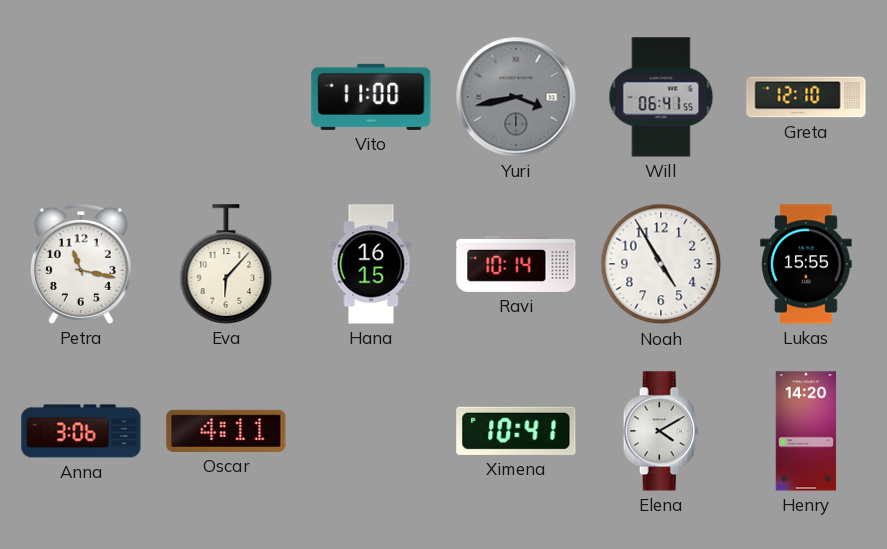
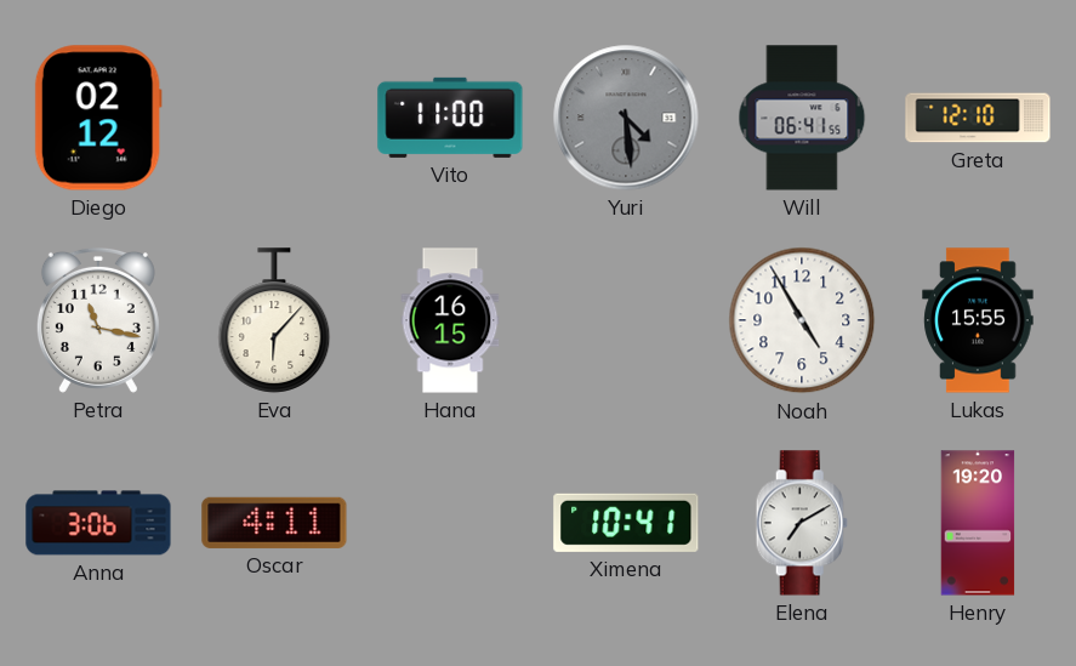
Diego: none -> 02:12
Yuri: 3:43 -> 4:29
Ravi: 10:14 -> none
Elena: 4:10 -> 7:10
Henry: 14:20 -> 19:20
